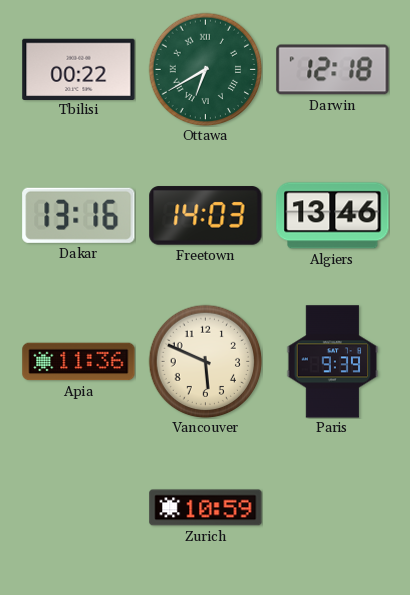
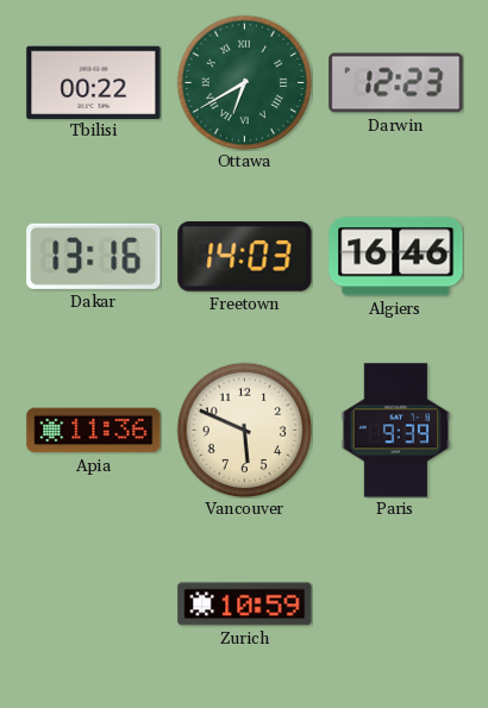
Darwin: 12:18 -> 12:23
Algiers: 13:46 -> 16:46
